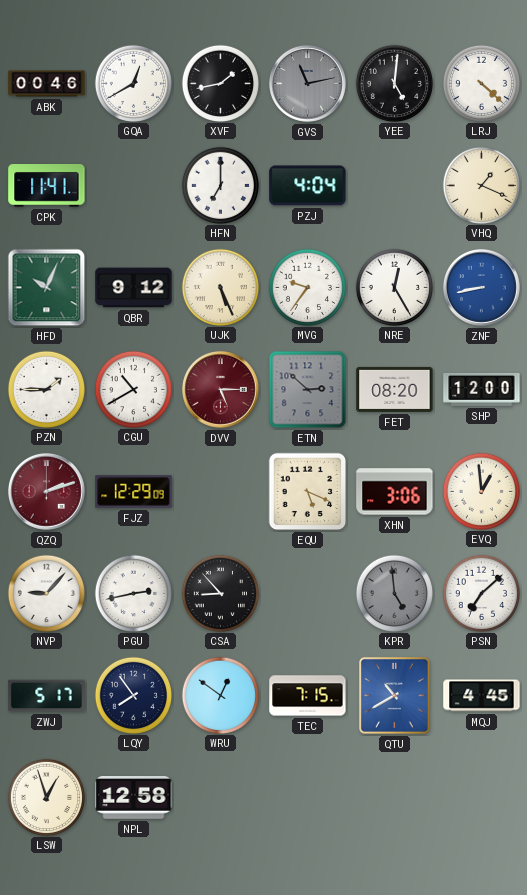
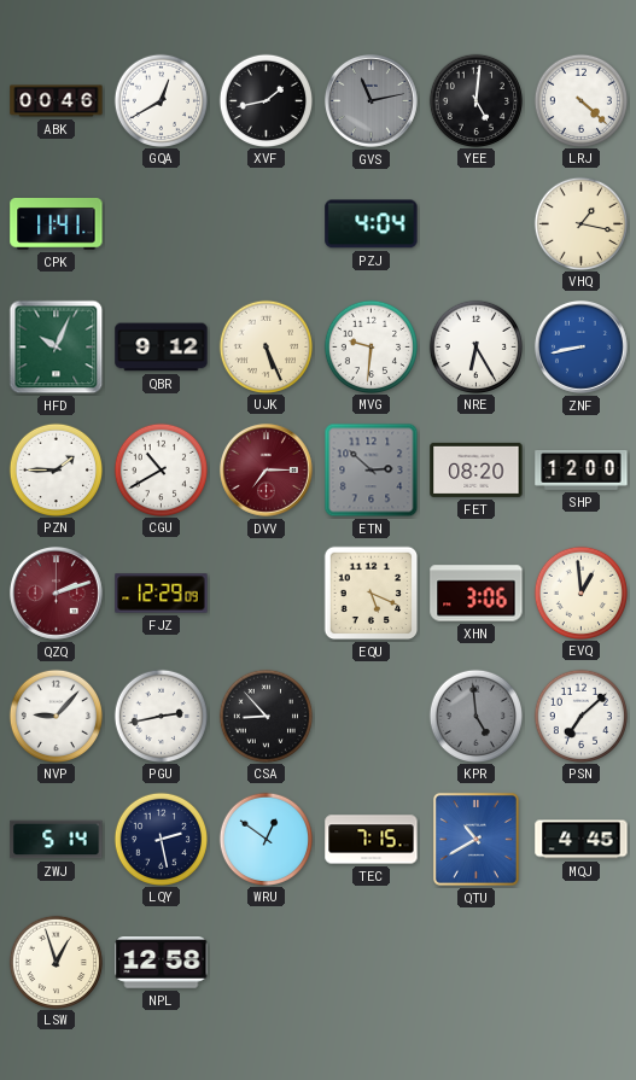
HFN: 7:00 -> none
VHQ: 1:19 -> 1:17
MVG: 9:36 -> 9:31
NRE: 12:25 -> 6:25
DVV: 5:15 -> 7:15
ZWJ: 5:17 -> 5:14
LQY: 7:54 -> 2:28
